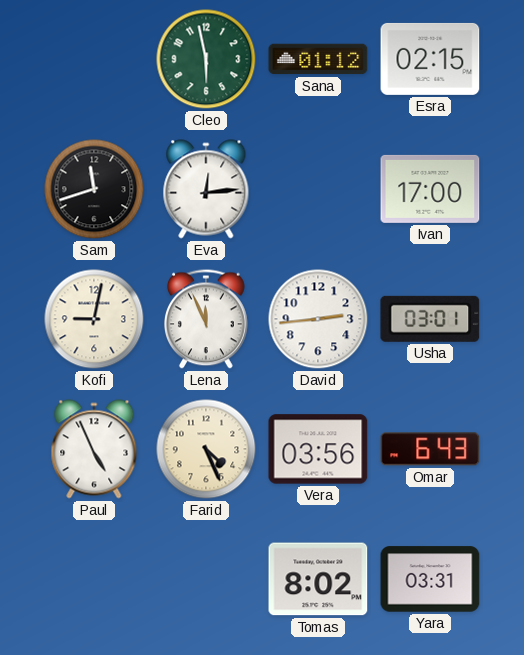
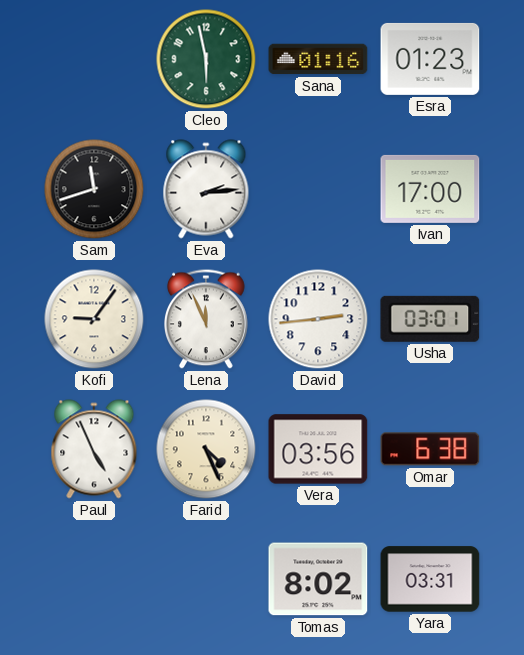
Sana: 01:12 -> 01:16
Esra: 02:15 -> 01:23
Eva: 12:14 -> 2:14
Kofi: 9:02 -> 9:06
Omar: 6:43 -> 6:38
